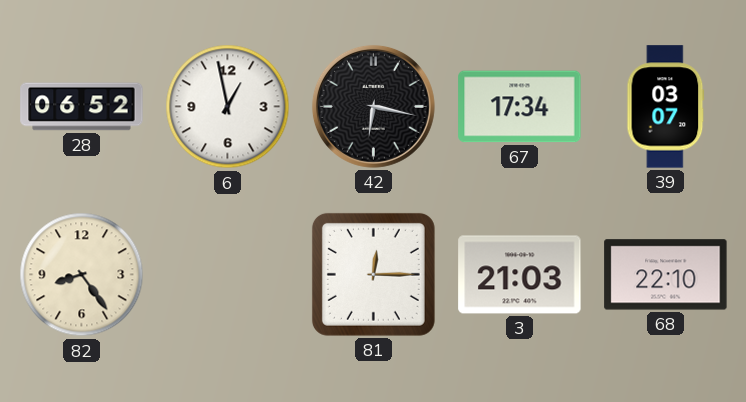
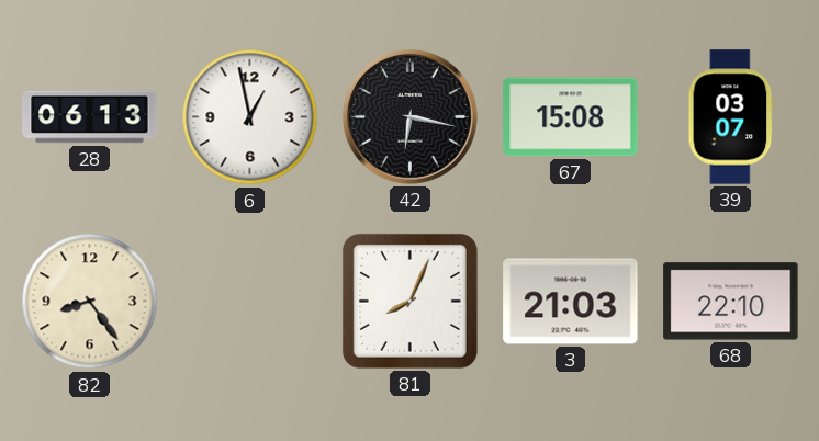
28: 06:52 -> 06:13
67: 17:34 -> 15:08
81: 12:15 -> 8:04
